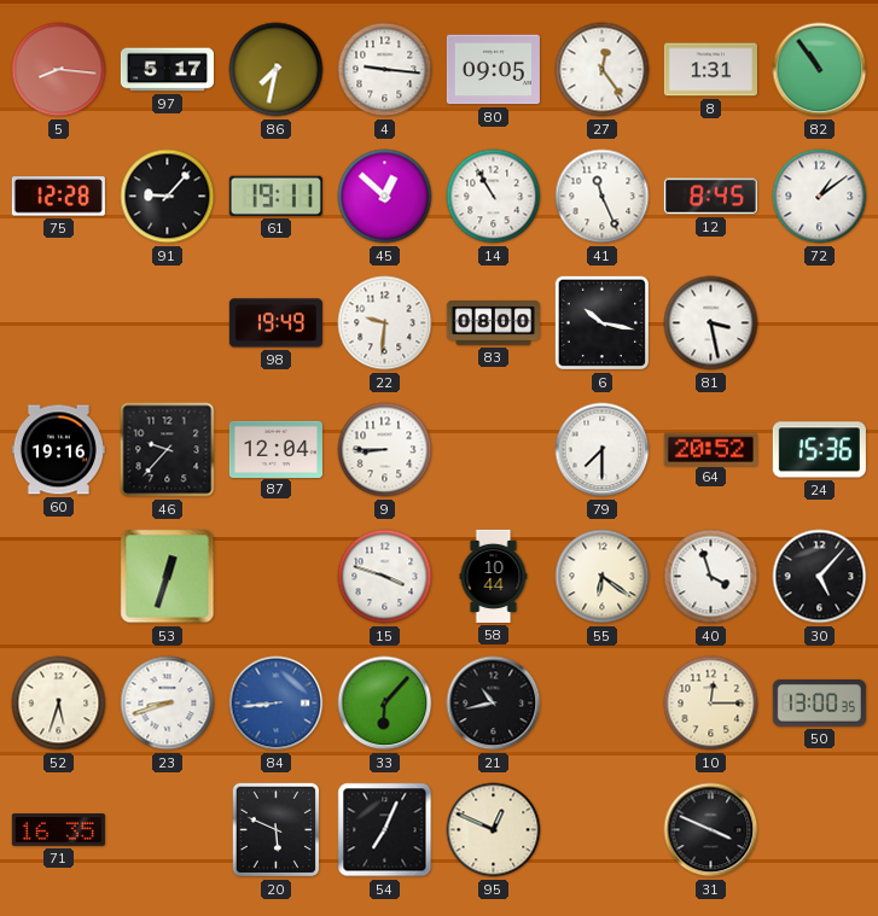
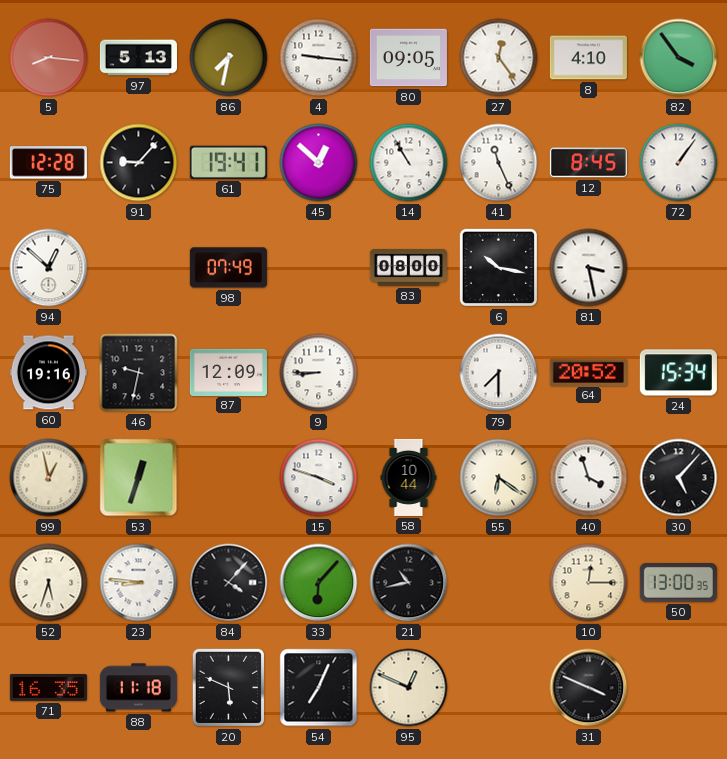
97: 5:17 -> 5:13
8: 1:31 -> 4:10
82: 10:54 -> 3:54
61: 19:11 -> 19:41
72: 1:09 -> 1:06
94: none -> 12:52
98: 19:49 -> 07:49
22: 9:31 -> none
46: 9:37 -> 9:32
87: 12:04 -> 12:09
24: 15:36 -> 15:34
99: none -> 12:58
23: 8:42 -> 8:46
84: 8:44 -> 4:07
84 dial: blue -> black
88: none -> 11:18
